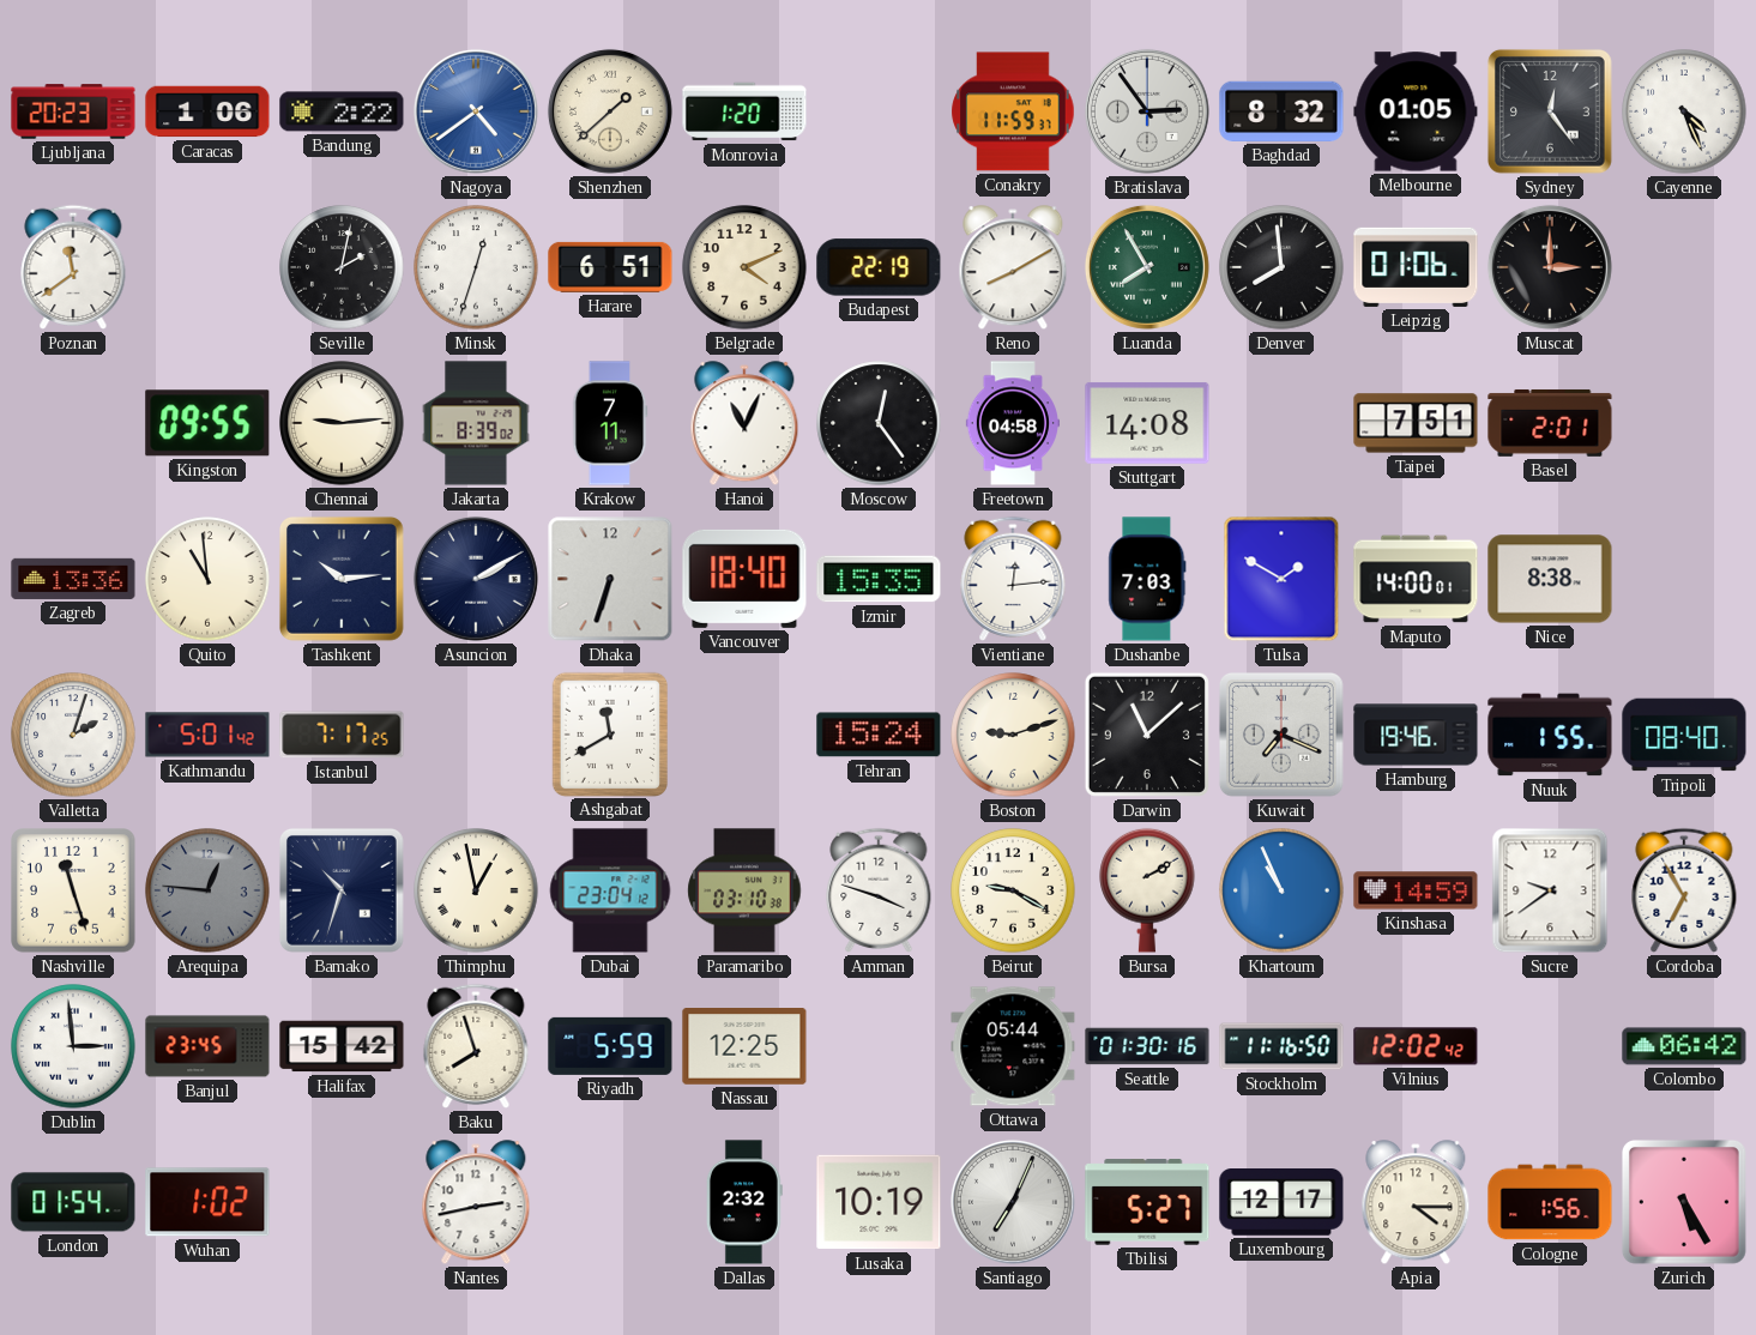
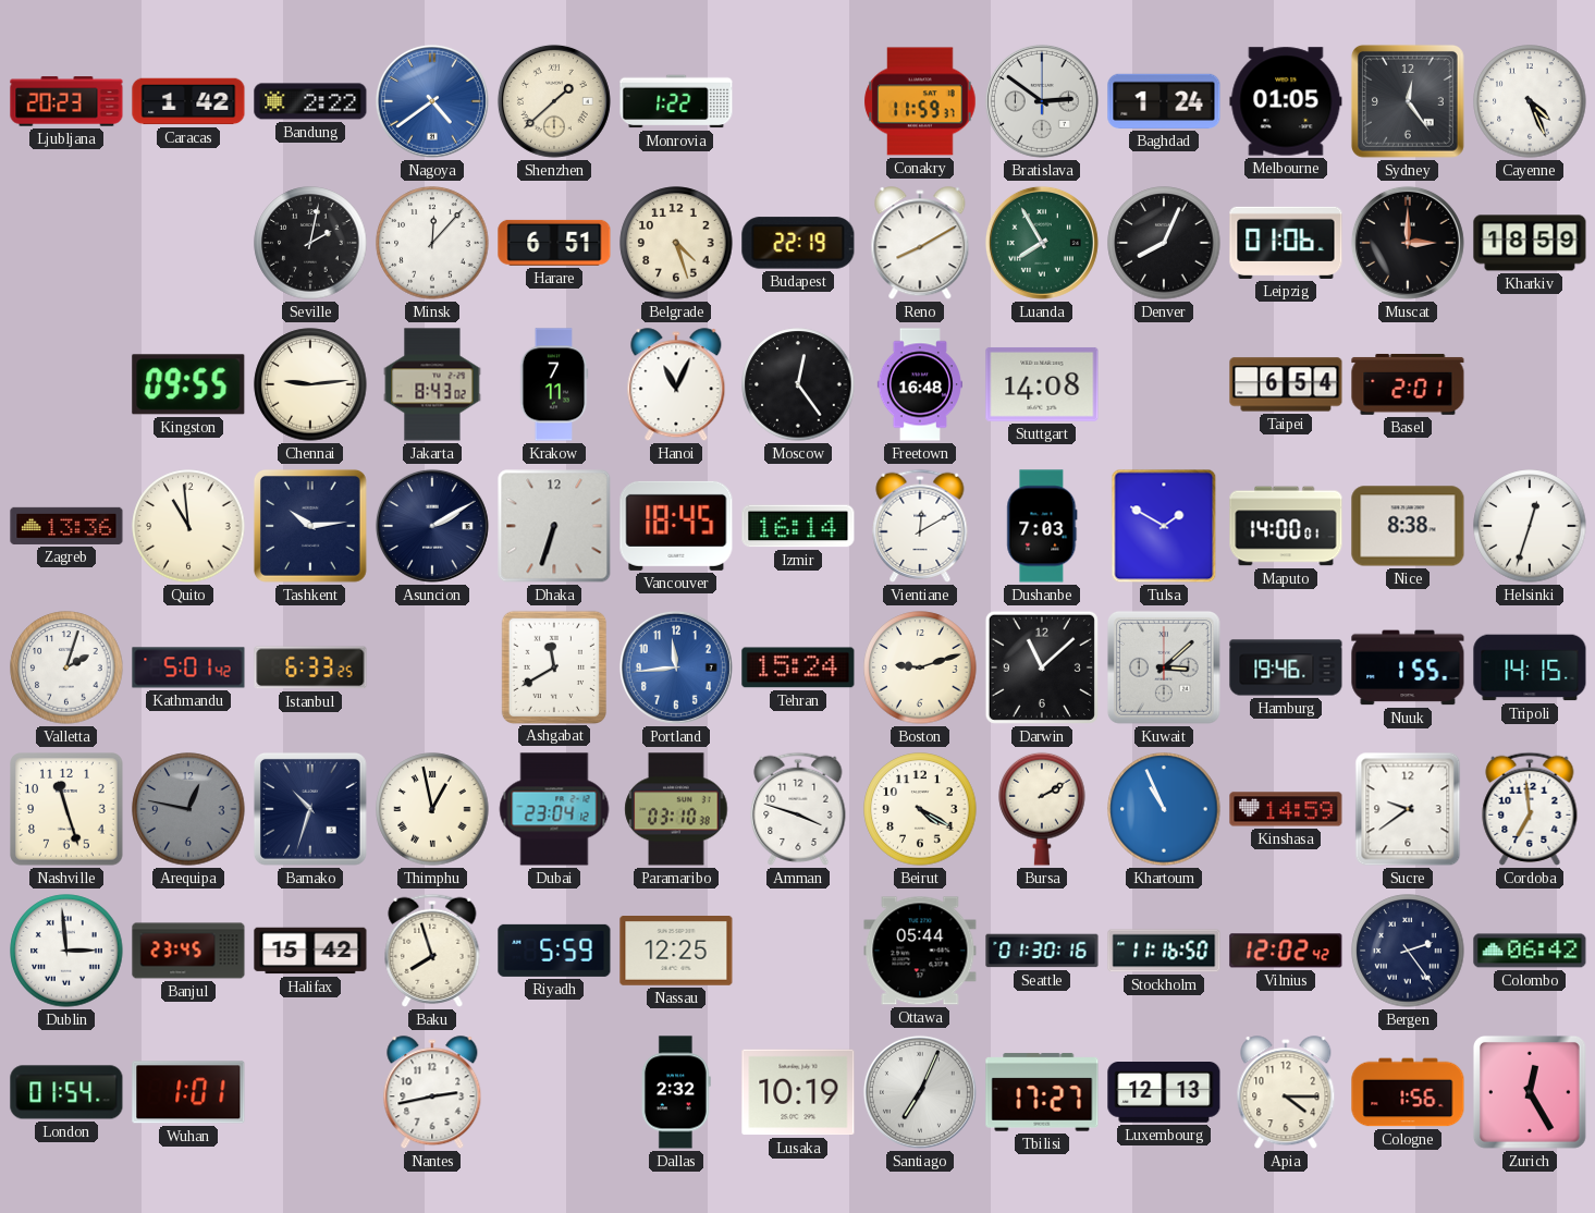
Caracas: 1:06 -> 1:42
Monrovia: 1:20 -> 1:22
Bratislava: 2:54 -> 2:51
Baghdad: 8:32 -> 1:24
Poznan: 11:39 -> none
Minsk: 12:33 -> 12:07
Belgrade: 4:11 -> 4:27
Denver: 7:59 -> 8:04
Kharkiv: none -> 18:59
Jakarta: 8:39 -> 8:43
Freetown: 04:58 -> 16:48
Taipei: 7:51 -> 6:54
Vancouver: 18:40 -> 18:45
Izmir: 15:35 -> 16:14
Vientiane: 12:14 -> 12:10
Helsinki: none -> 12:33
Istanbul: 7:17 -> 6:33
Portland: none -> 11:44
Kuwait: 7:19 -> 3:08
Tripoli: 08:40 -> 14:15
Arequipa: 12:46 -> 12:47
Beirut: 9:20 -> 4:20
Cordoba: 6:55 -> 6:59
Bergen: none -> 2:24
Wuhan: 1:02 -> 1:01
Tbilisi: 5:27 -> 17:27
Luxembourg: 12:17 -> 12:13
Zurich: 5:25 -> 12:25
